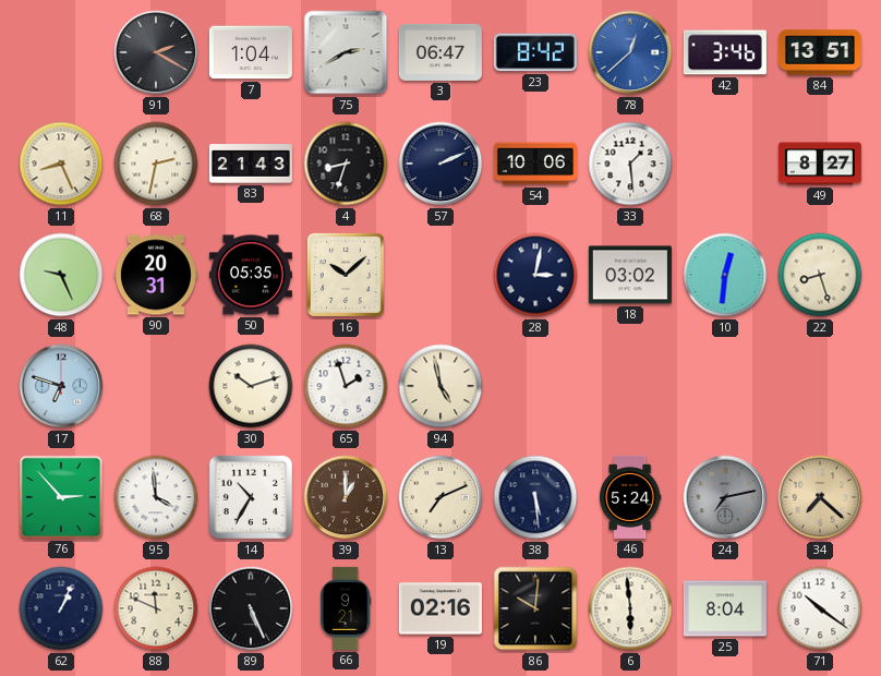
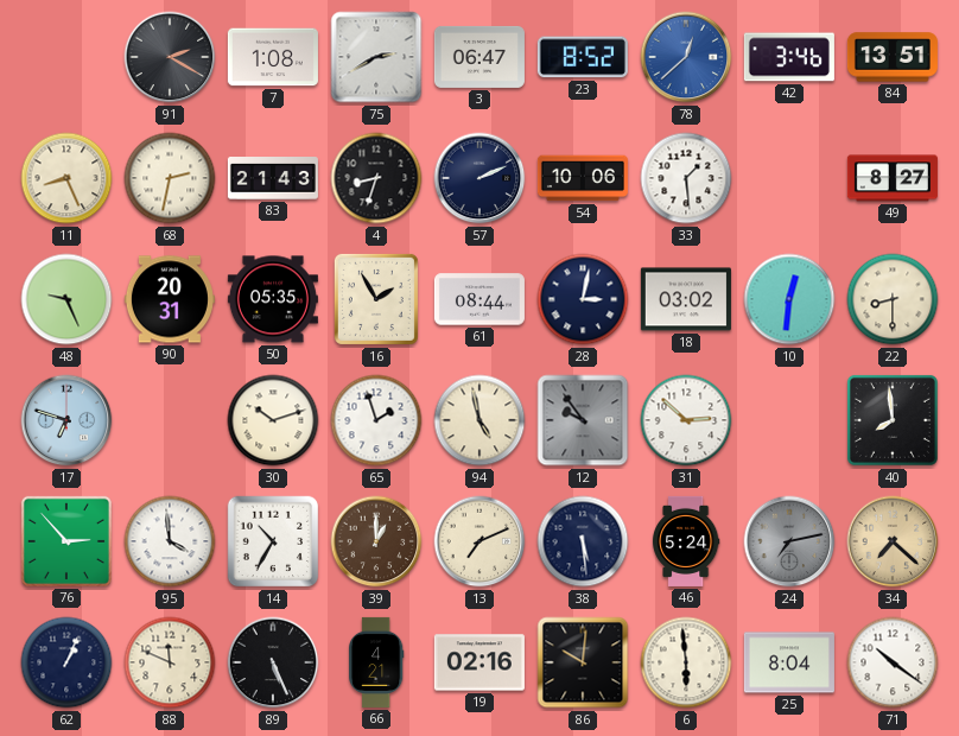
7: 1:04 -> 1:08
23: 8:42 -> 8:52
16: 10:08 -> 1:55
61: none -> 08:44
22: 8:27 -> 8:30
12: none -> 9:54
31: none -> 2:52
40: none -> 7:59
66: 9:21 -> 4:21
